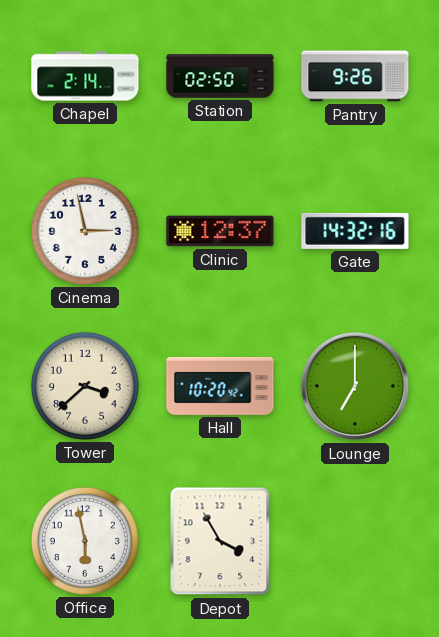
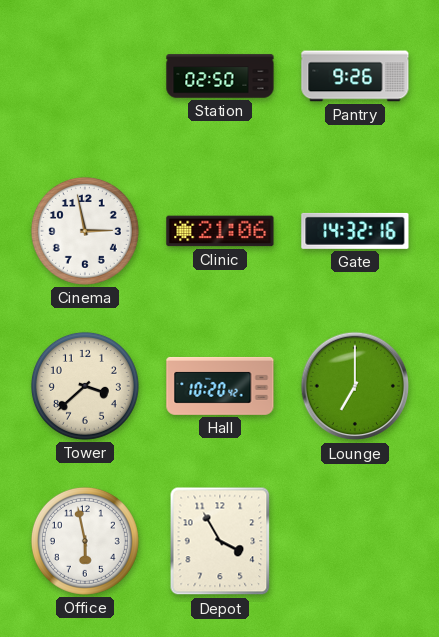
Chapel: 2:14 -> none
Clinic: 12:37 -> 21:06
